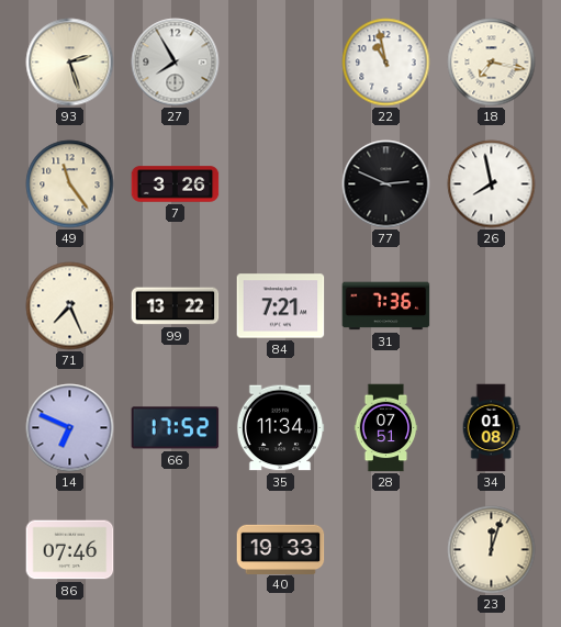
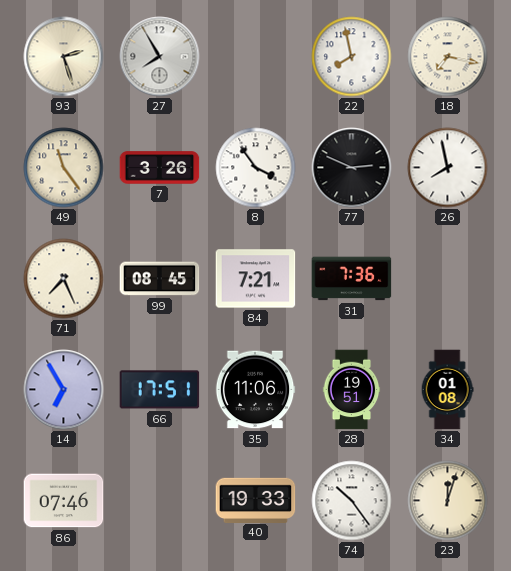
22: 10:58 -> 7:58
8: none -> 3:54
99: 13:22 -> 08:45
14: 6:49 -> 6:55
66: 17:52 -> 17:51
35: 11:34 -> 11:06
28: 07:51 -> 19:51
74: none -> 10:24
